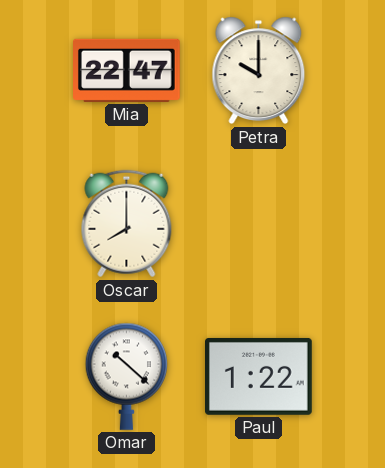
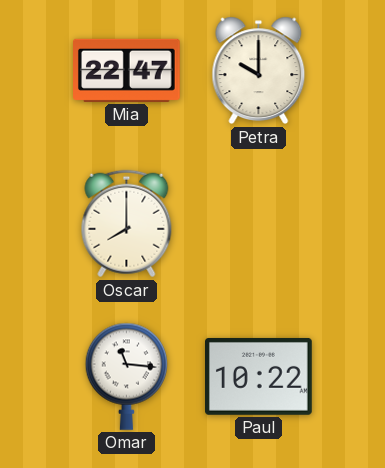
Omar: 10:22 -> 11:16
Paul: 1:22 -> 10:22
